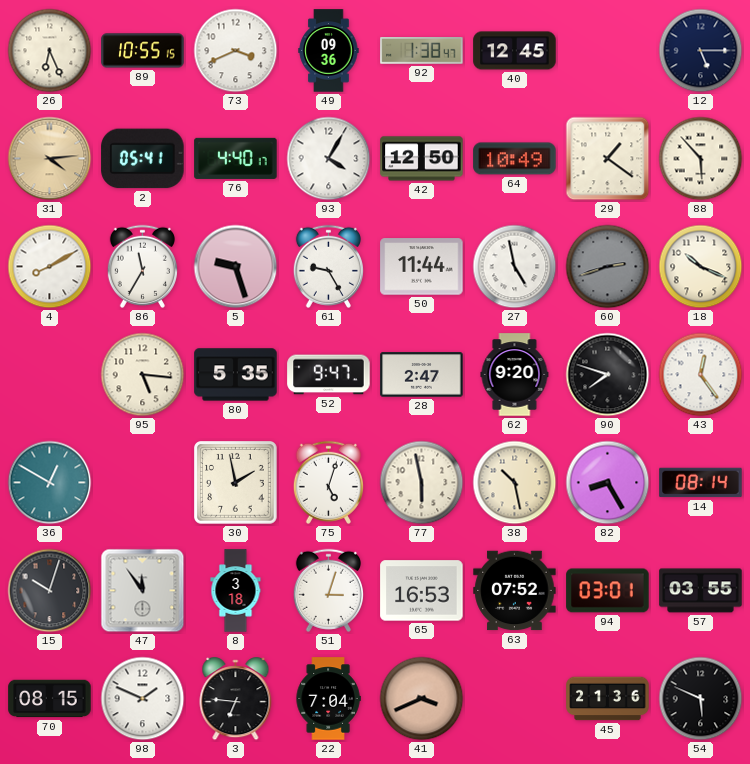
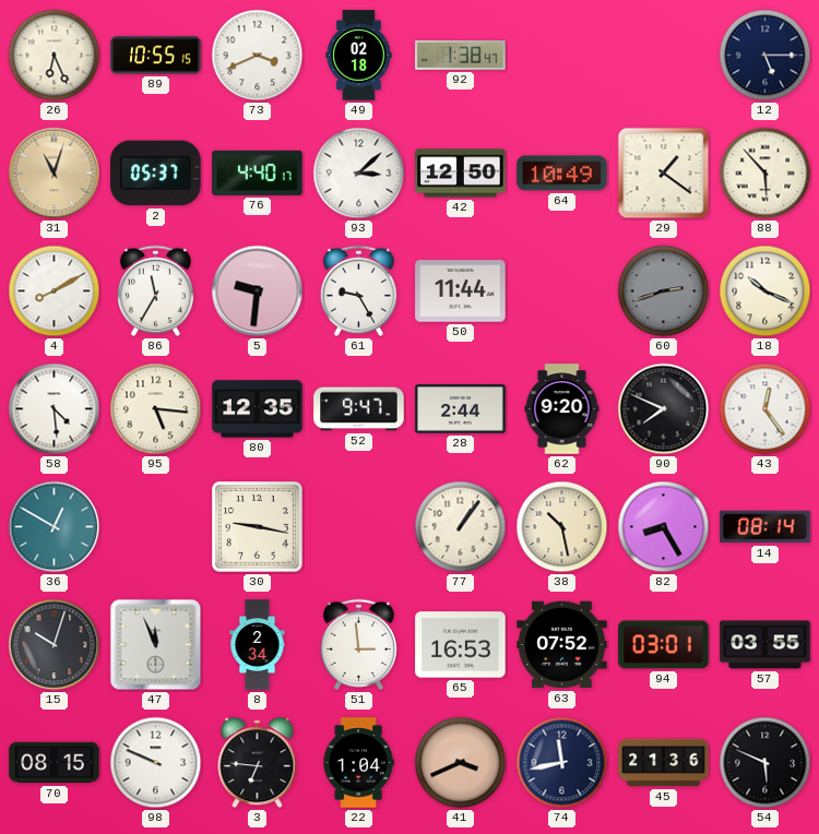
49: 09:36 -> 02:18
40: 12:45 -> none
31: 4:14 -> 11:03
2: 05:41 -> 05:37
93: 4:05 -> 3:08
5: 9:27 -> 9:31
27: 4:58 -> none
58: none -> 4:29
80: 5:35 -> 12:35
28: 2:47 -> 2:44
90: 7:48 -> 7:49
30: 1:58 -> 9:17
75: 5:03 -> none
77: 5:58 -> 1:06
47: 11:54 -> 11:56
8: 3:18 -> 2:34
51: 3:03 -> 2:59
98: 1:49 -> 9:49
22: 7:04 -> 1:04
74: none -> 11:43
